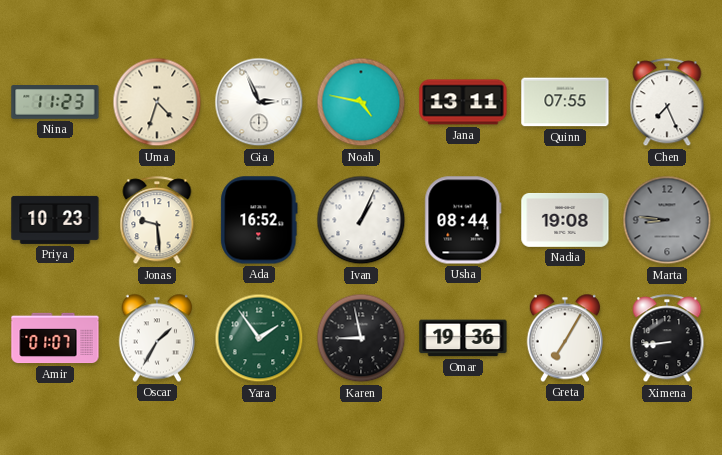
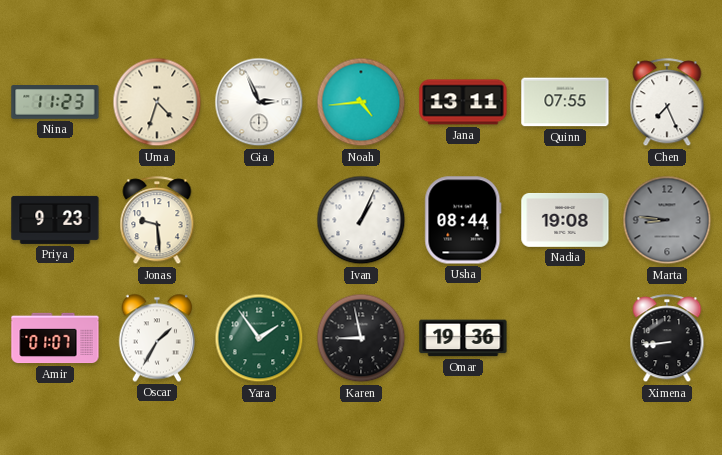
Noah: 4:47 -> 4:44
Priya: 10:23 -> 9:23
Ada: 16:52 -> none
Greta: 7:05 -> none
